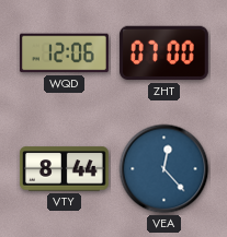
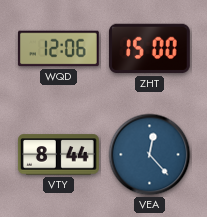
ZHT: 07:00 -> 15:00
